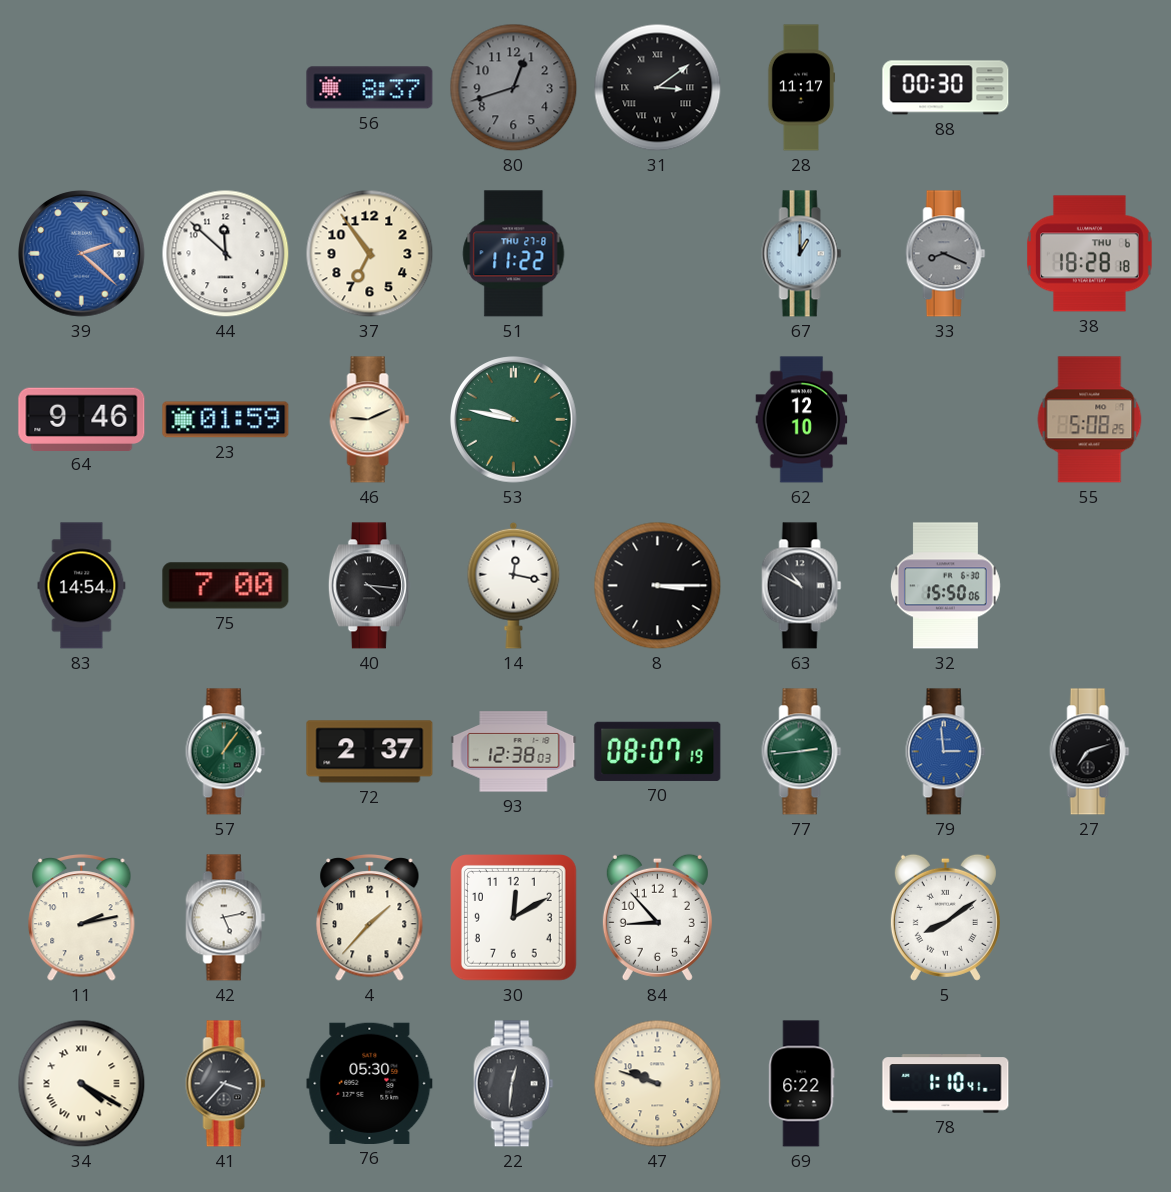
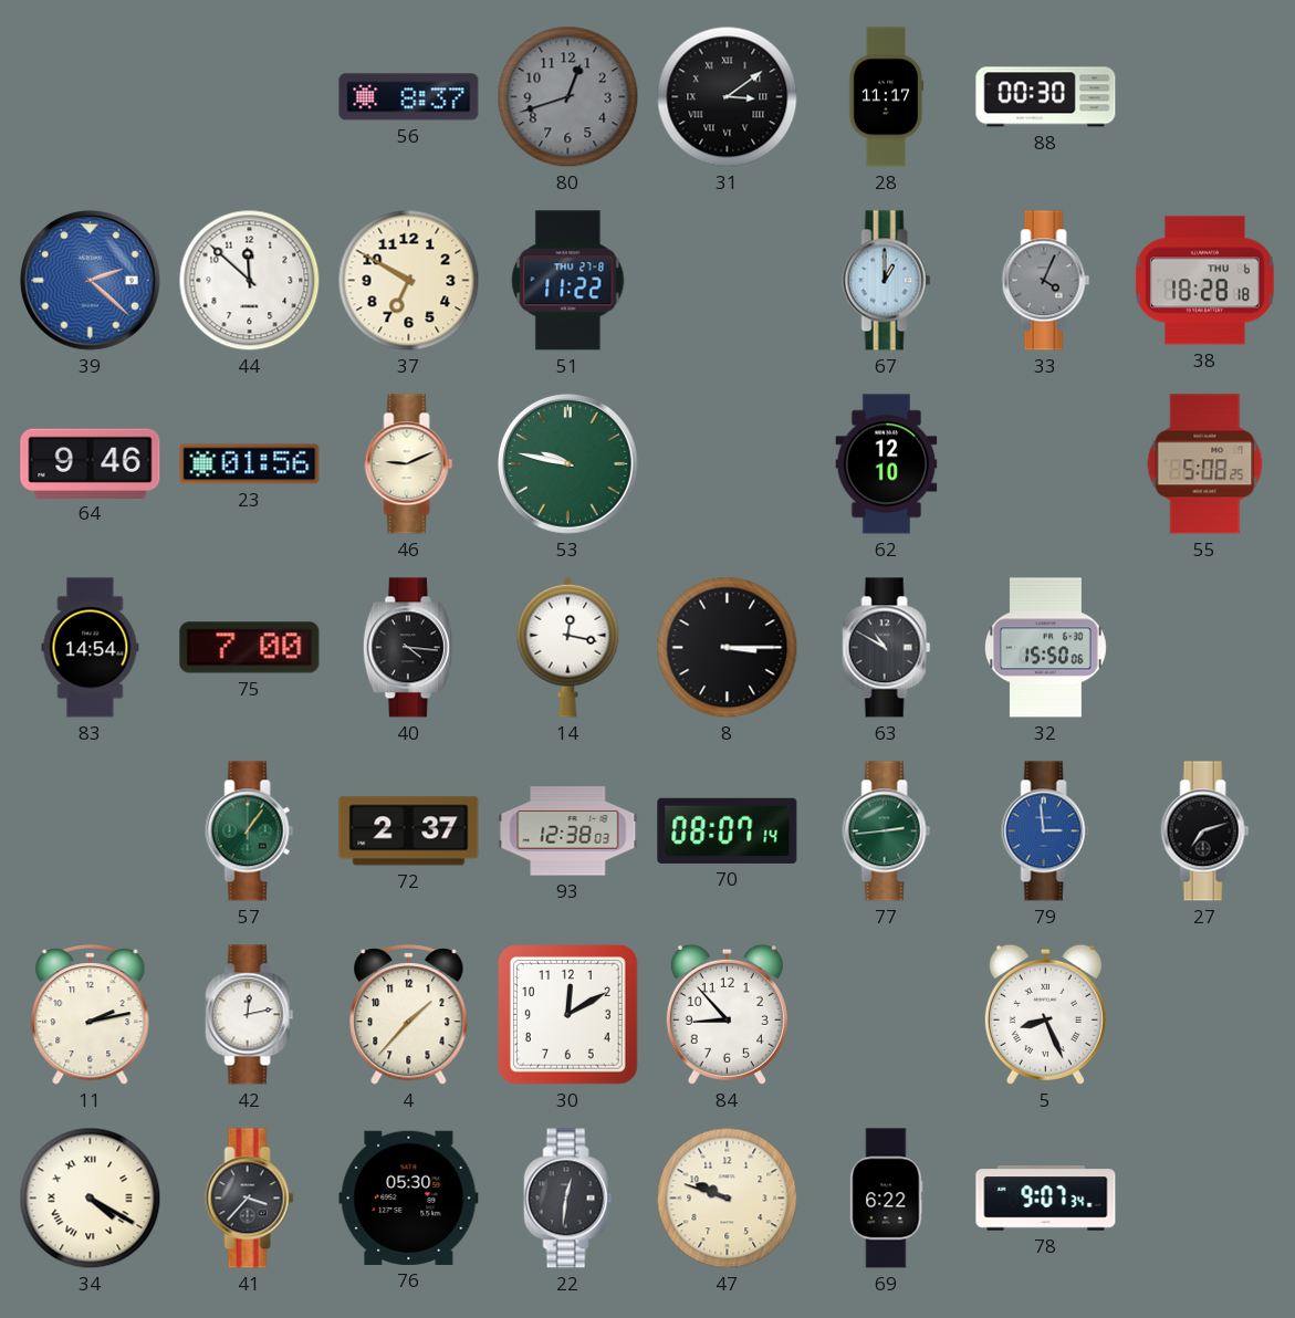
37: 6:54 -> 6:50
33: 8:19 -> 4:04
23: 01:59 -> 01:56
70: 08:07:19 -> 08:07:14
42: 5:13 -> 12:13
5: 8:09 -> 8:26
78: 1:10 -> 9:07
